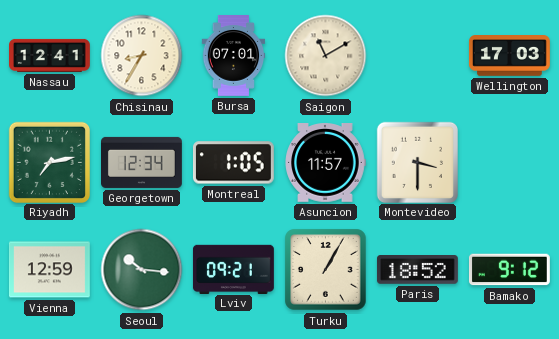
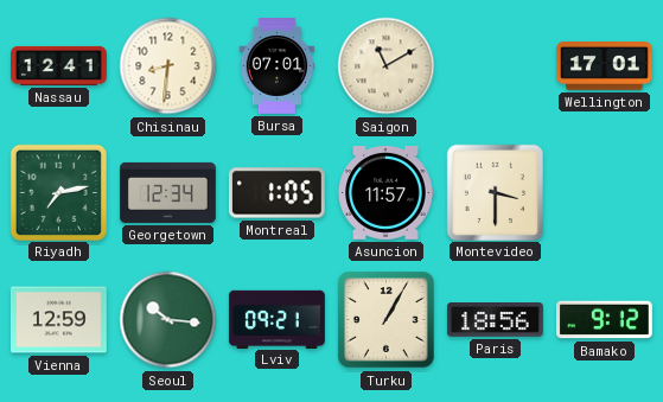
Chisinau: 8:35 -> 8:31
Wellington: 17:03 -> 17:01
Paris: 18:52 -> 18:56
